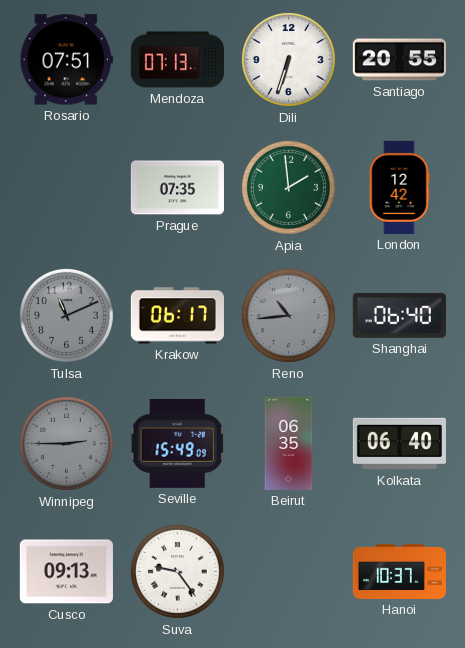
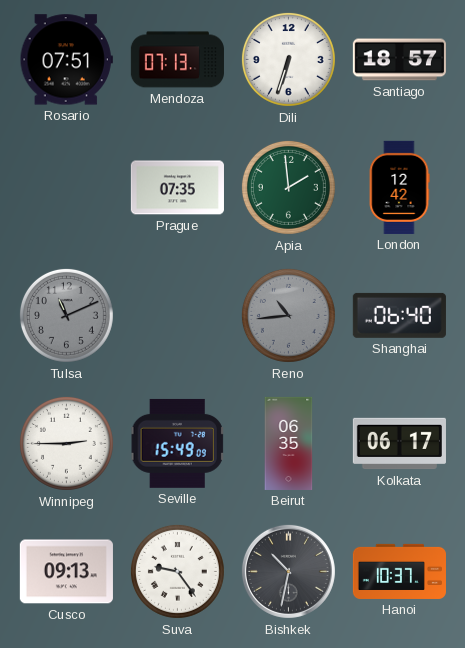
Santiago: 20:55 -> 18:57
Krakow: 06:17 -> none
Winnipeg dial: grey -> white
Kolkata: 06:40 -> 06:17
Bishkek: none -> 10:32
